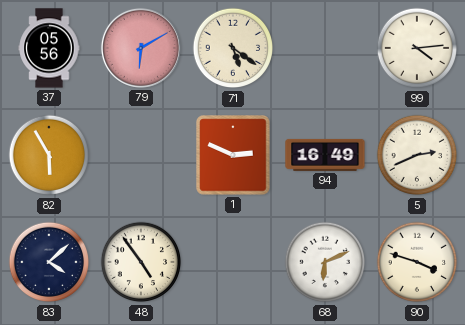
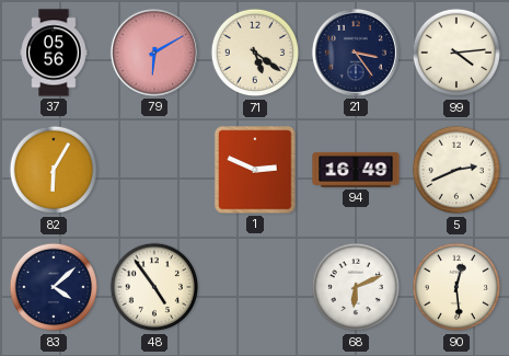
21: none -> 3:24
82: 5:55 -> 6:05
90: 3:48 -> 12:29
